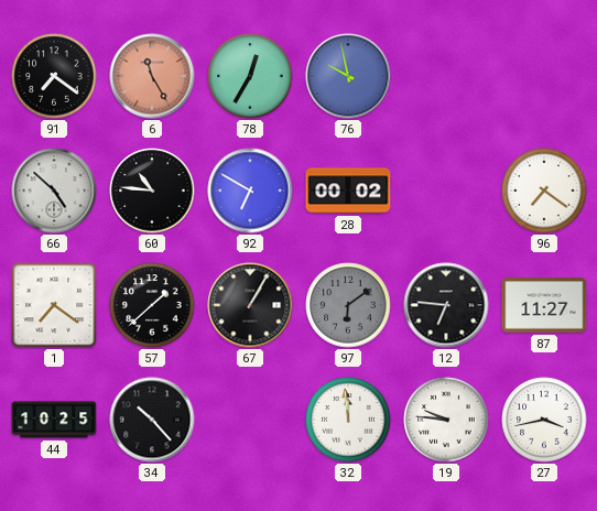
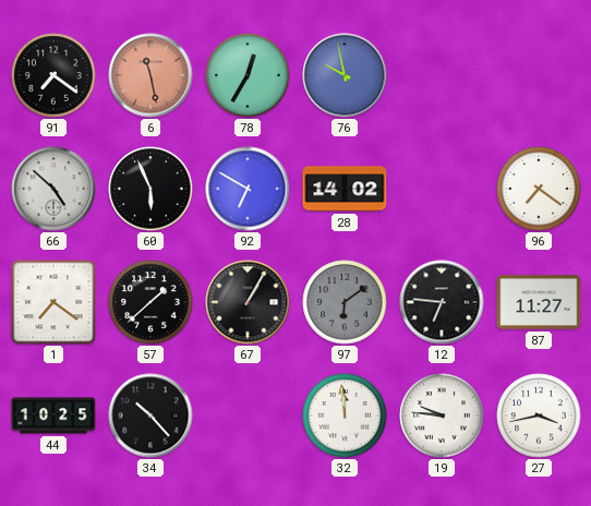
6: 11:25 -> 11:28
60: 10:46 -> 5:56
28: 00:02 -> 14:02
